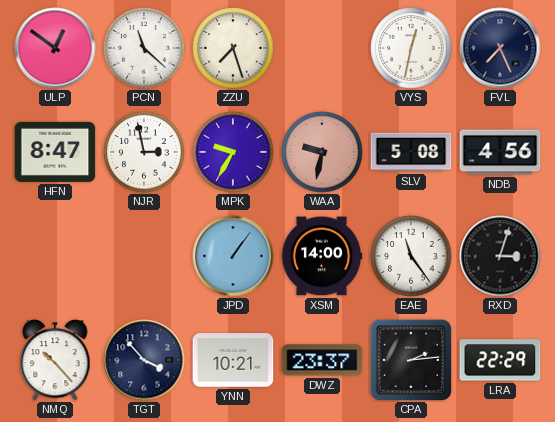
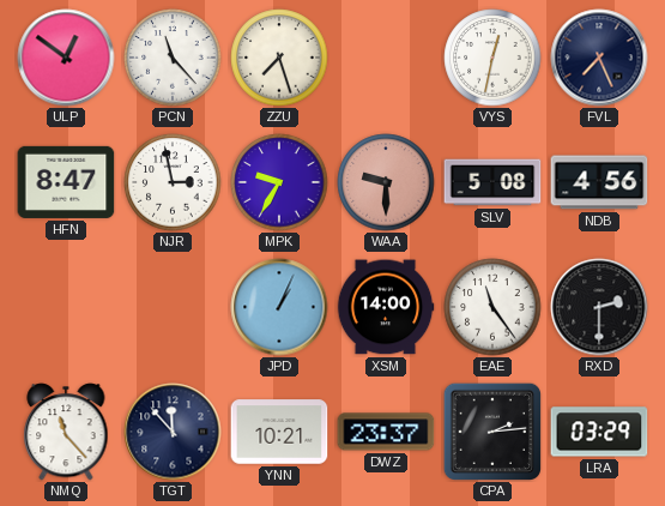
PCN: 11:22 -> 11:23
WAA: 9:32 -> 9:30
JPD: 1:06 -> 1:04
RXD: 3:03 -> 2:30
NMQ: 10:23 -> 11:23
TGT: 3:53 -> 11:53
LRA: 22:29 -> 03:29
